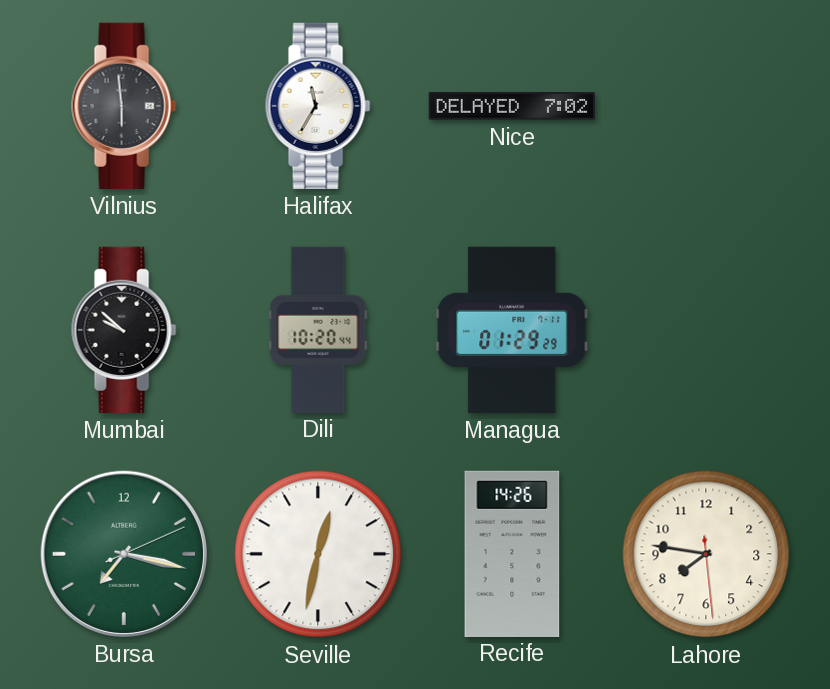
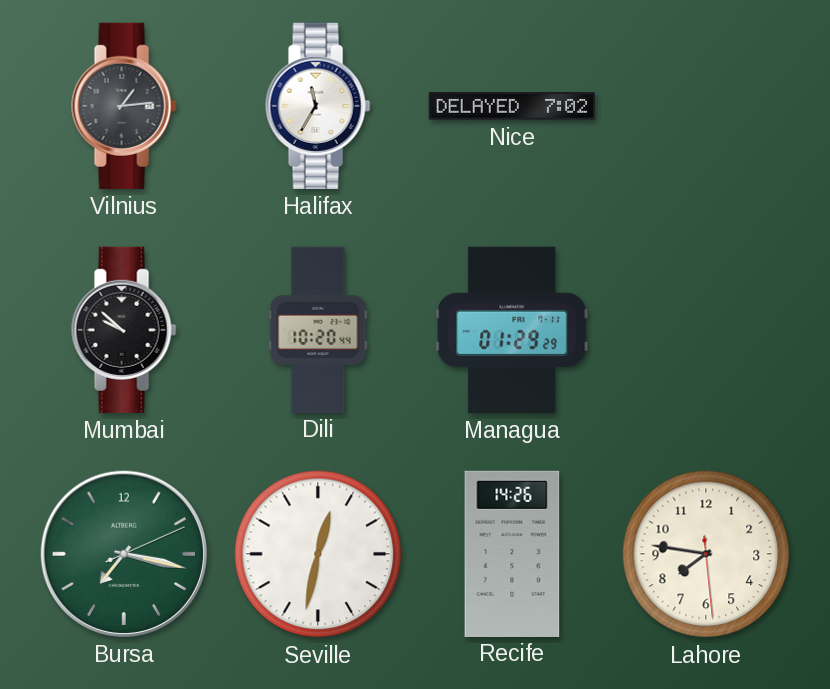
Vilnius: 5:59 -> 1:14
